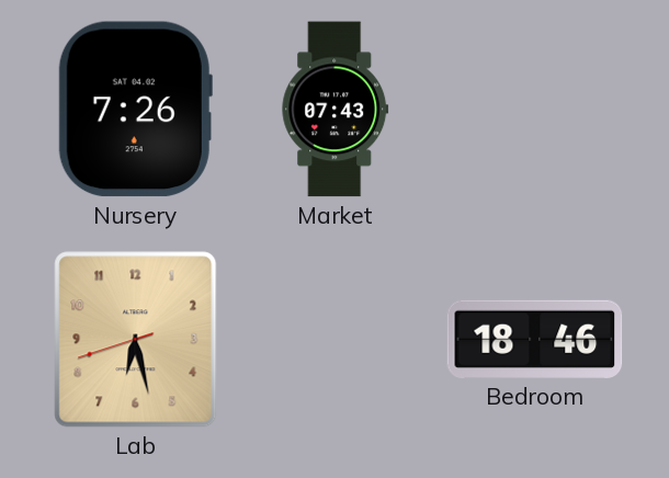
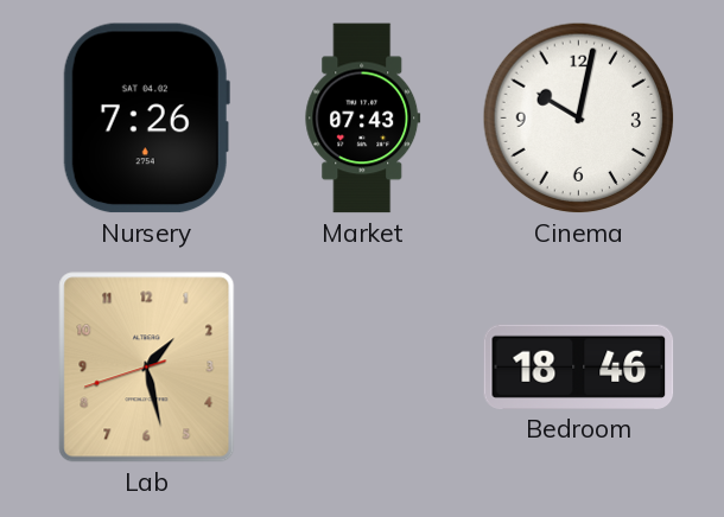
Cinema: none -> 10:02
Lab: 6:27 -> 1:27
